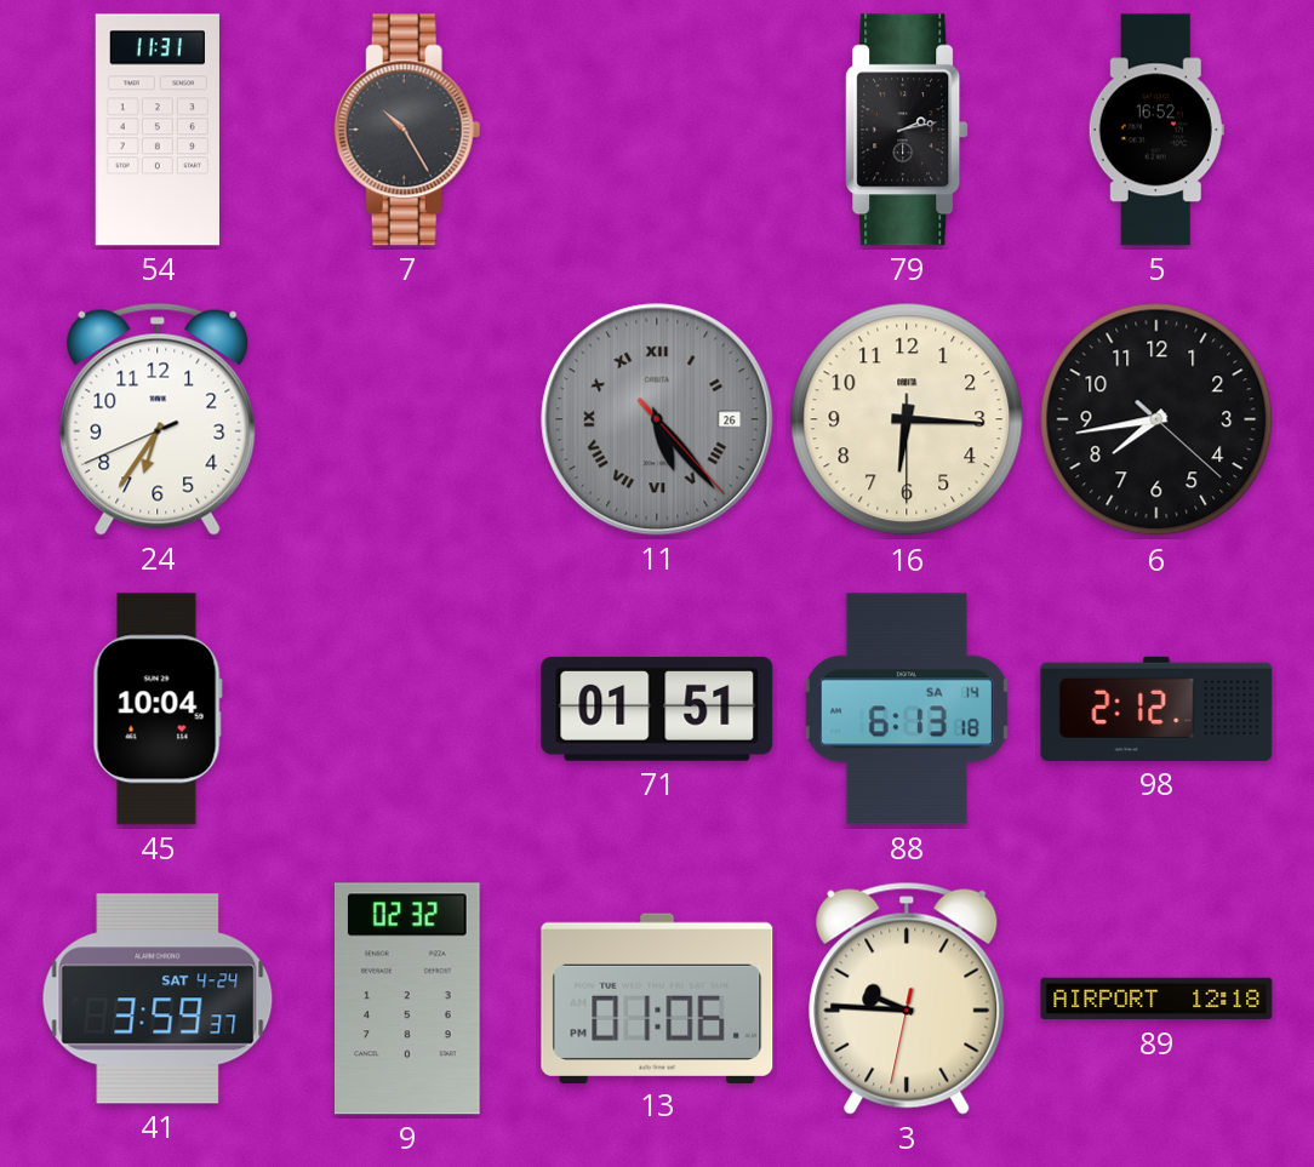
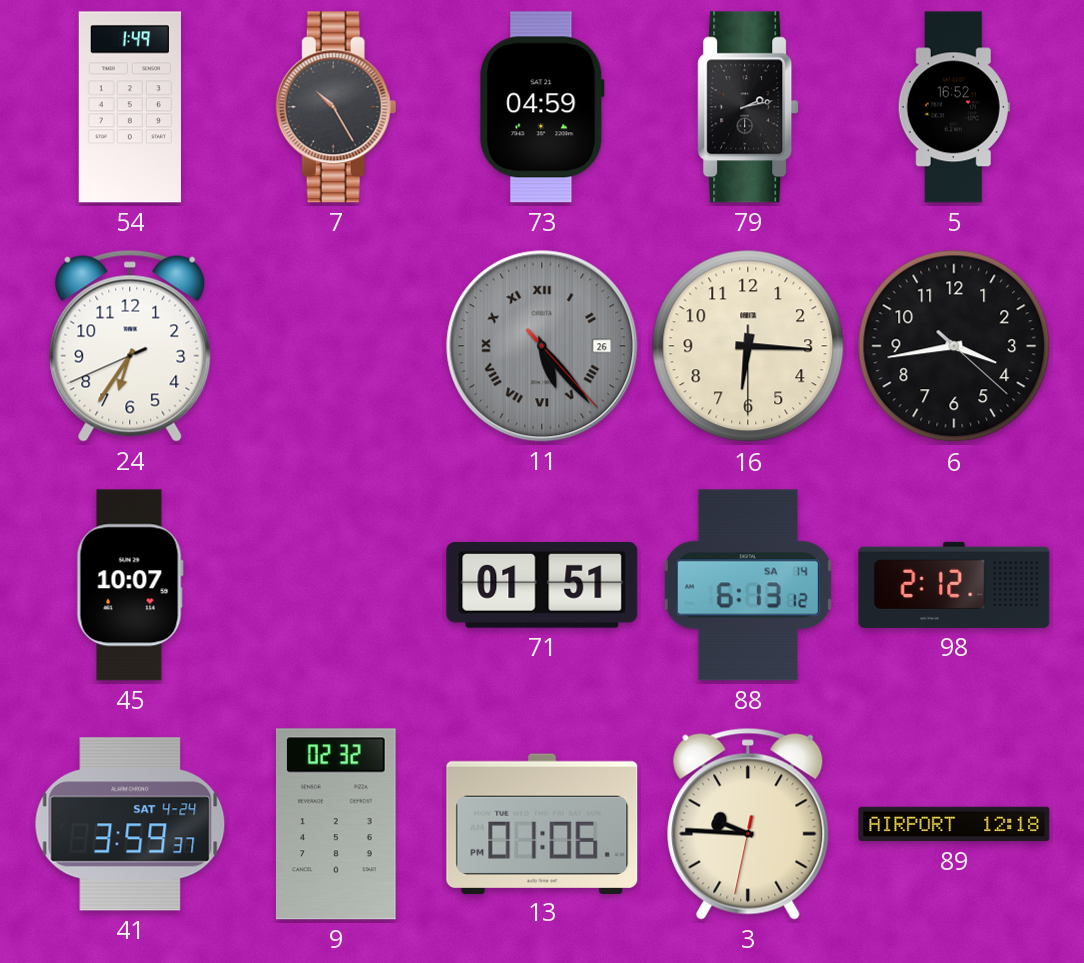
54: 11:31 -> 1:49
73: none -> 04:59
6: 7:43 -> 3:43
45: 10:04 -> 10:07
88: 6:13:18 -> 6:13:12
